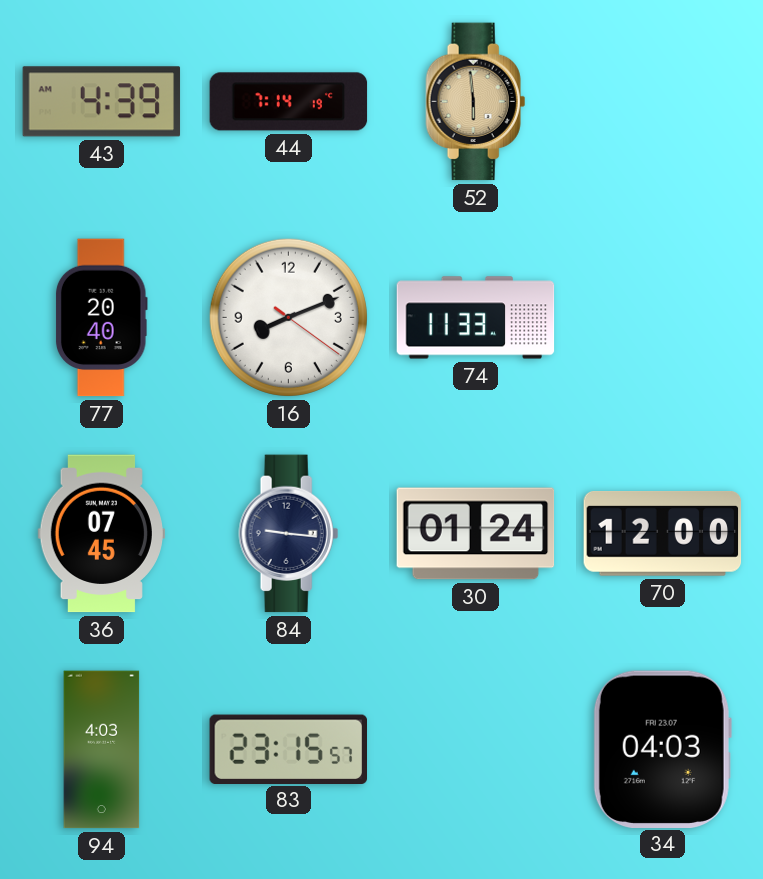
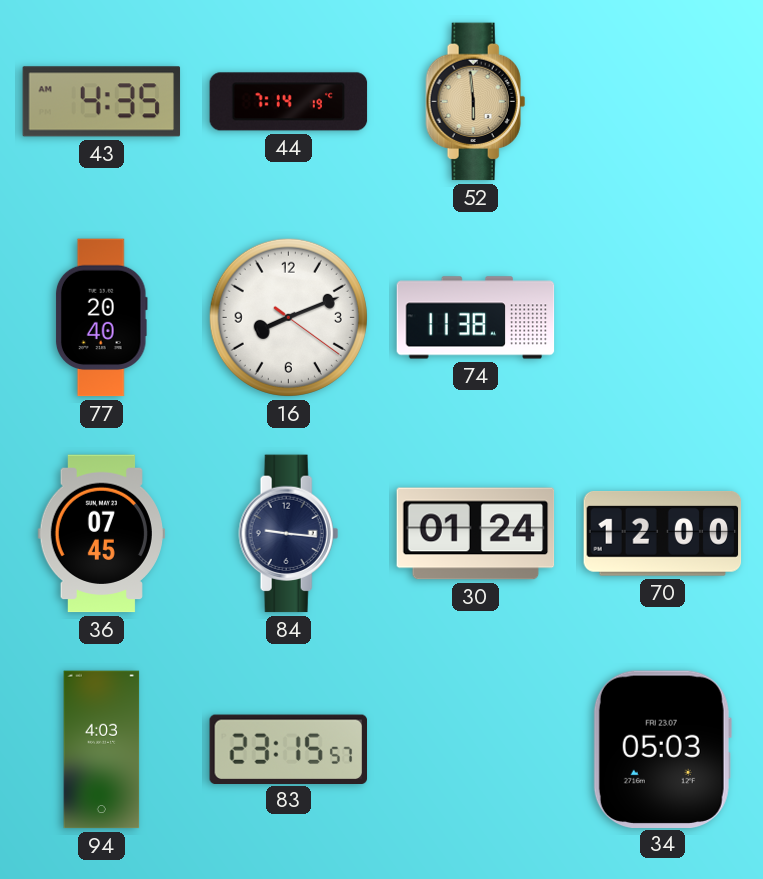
43: 4:39 -> 4:35
74: 11:33 -> 11:38
34: 04:03 -> 05:03
